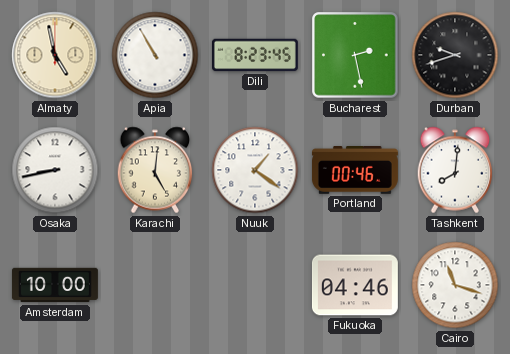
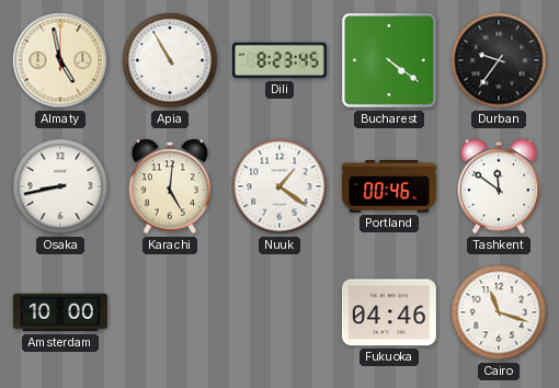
Bucharest: 2:28 -> 4:21
Durban: 9:42 -> 9:36
Tashkent: 8:01 -> 11:51
